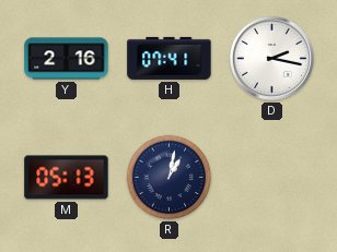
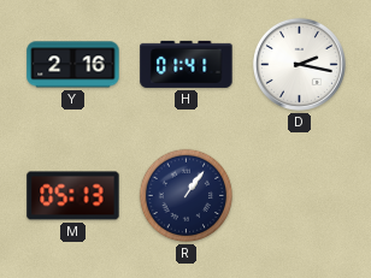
H: 07:41 -> 01:41
R: 1:02 -> 1:06
